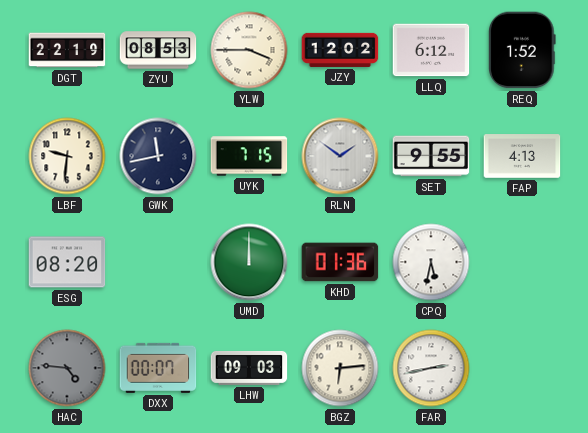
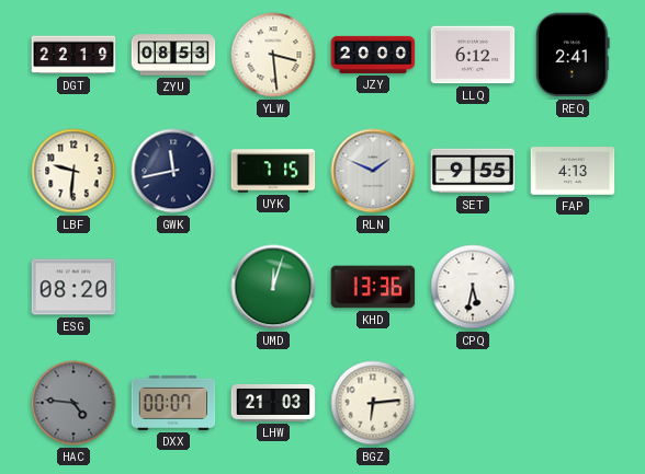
YLW: 3:45 -> 3:29
JZY: 12:02 -> 20:00
REQ: 1:52 -> 2:41
RLN: 1:51 -> 1:49
UMD: 12:00 -> 12:03
KHD: 01:36 -> 13:36
LHW: 09:03 -> 21:03
FAR: 2:43 -> none
